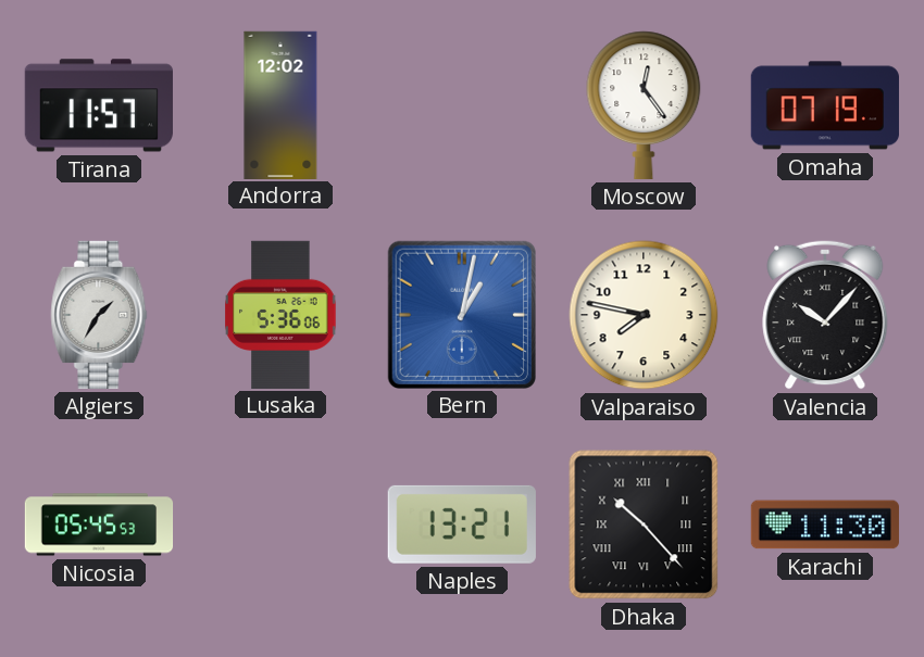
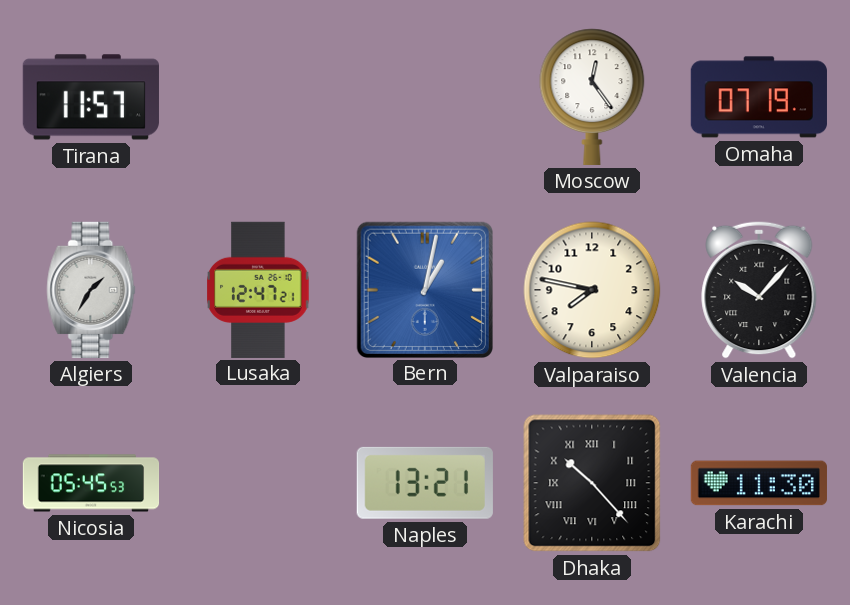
Andorra: 12:02 -> none
Lusaka: 5:36 -> 12:47
